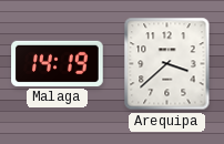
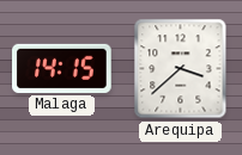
Malaga: 14:19 -> 14:15
